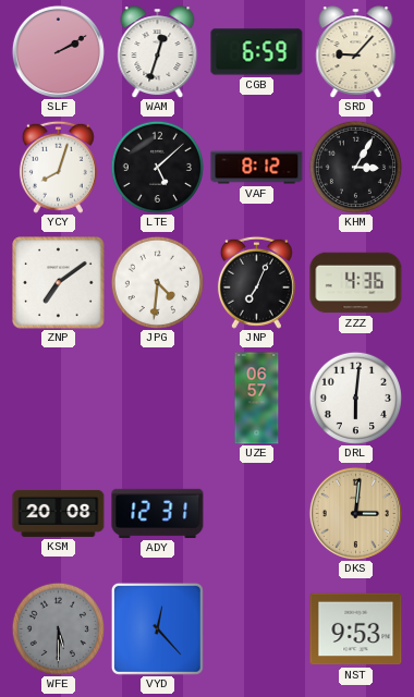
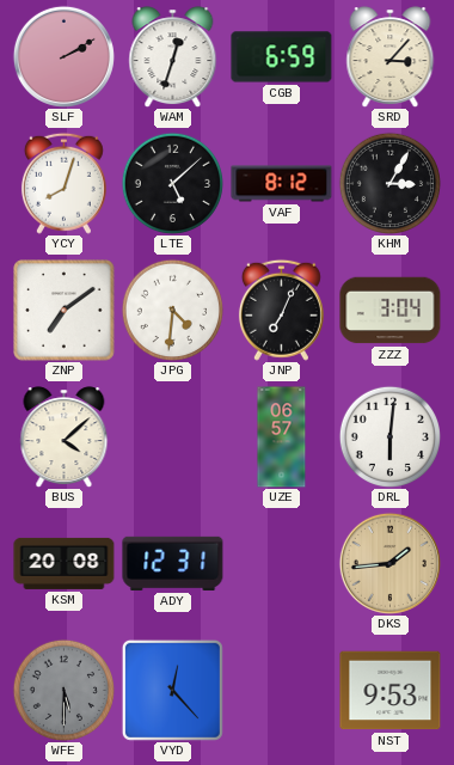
SRD: 9:07 -> 3:07
ZZZ: 4:36 -> 3:04
BUS: none -> 4:08
DKS: 3:01 -> 1:44
